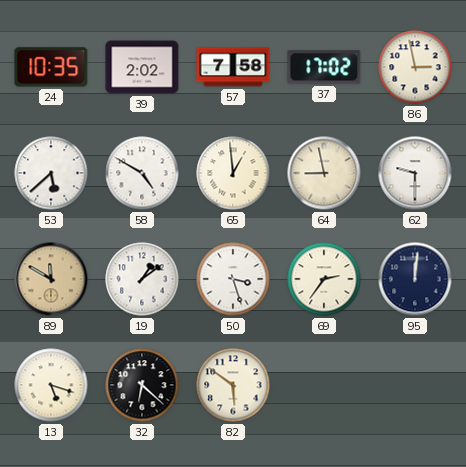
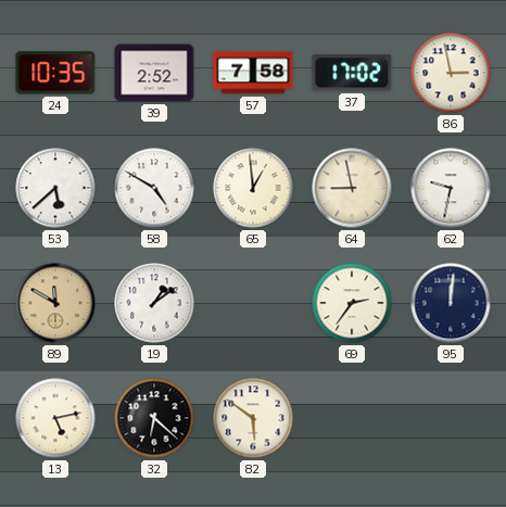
39: 2:02 -> 2:52
62: 9:30 -> 9:32
50: 3:27 -> none
13: 5:18 -> 5:13
